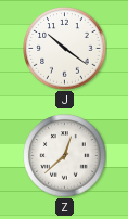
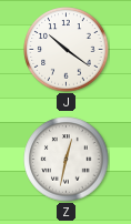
Z: 12:38 -> 12:32
